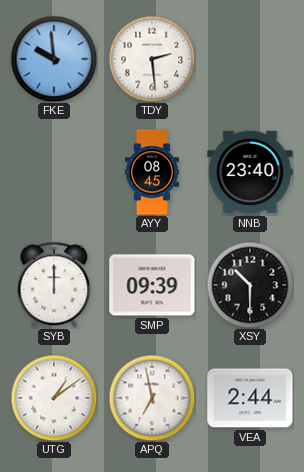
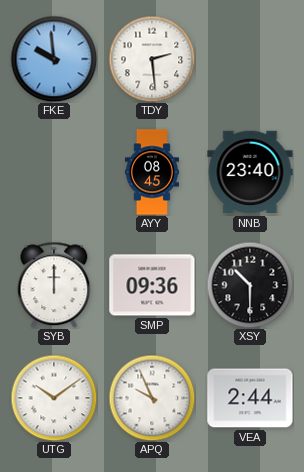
SMP: 09:39 -> 09:36
UTG: 1:09 -> 10:09
APQ: 6:58 -> 9:56
